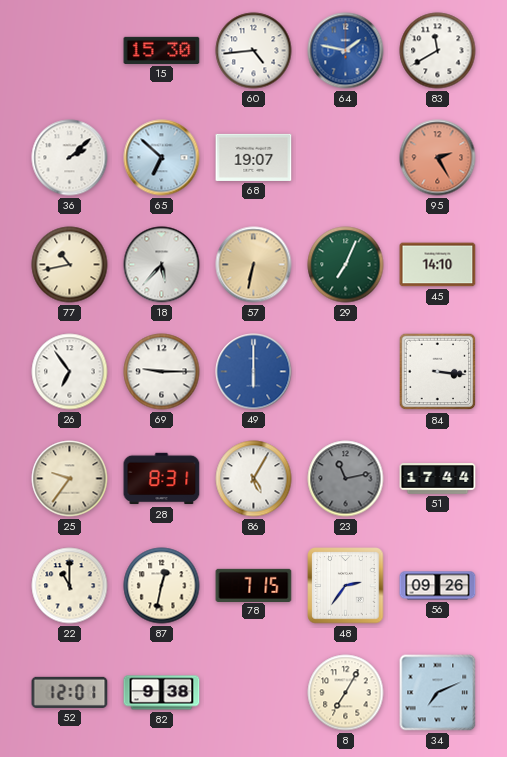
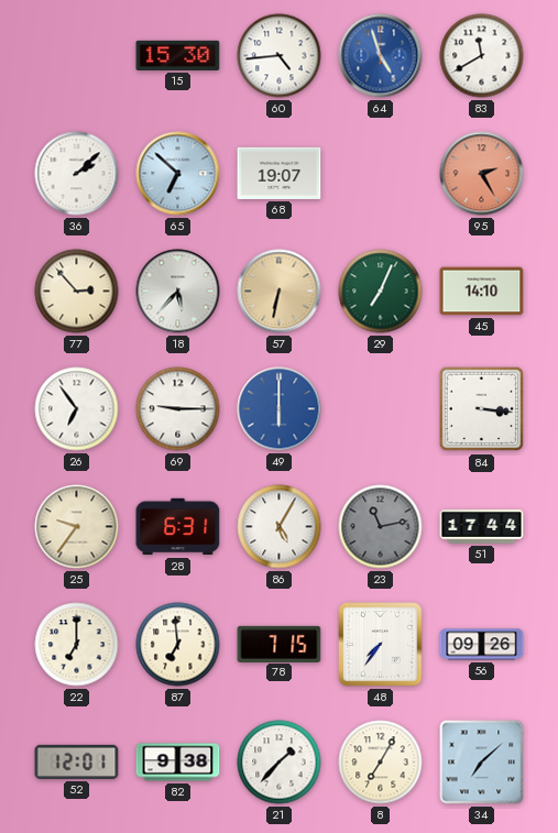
64: 1:47 -> 4:57
77: 10:43 -> 2:53
28: 8:31 -> 6:31
22: 11:00 -> 7:00
87: 12:32 -> 6:59
48: 2:36 -> 7:36
21: none -> 1:37
34: 7:11 -> 7:08
